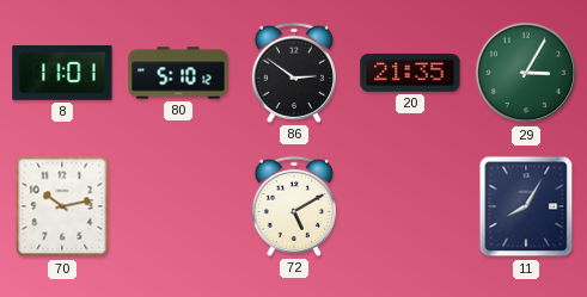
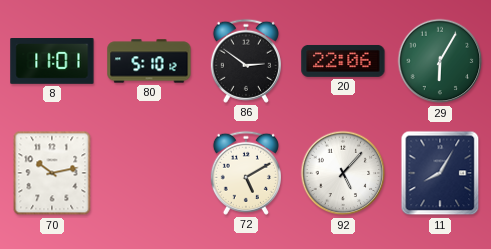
20: 21:35 -> 22:06
29: 3:05 -> 6:05
92: none -> 5:07
